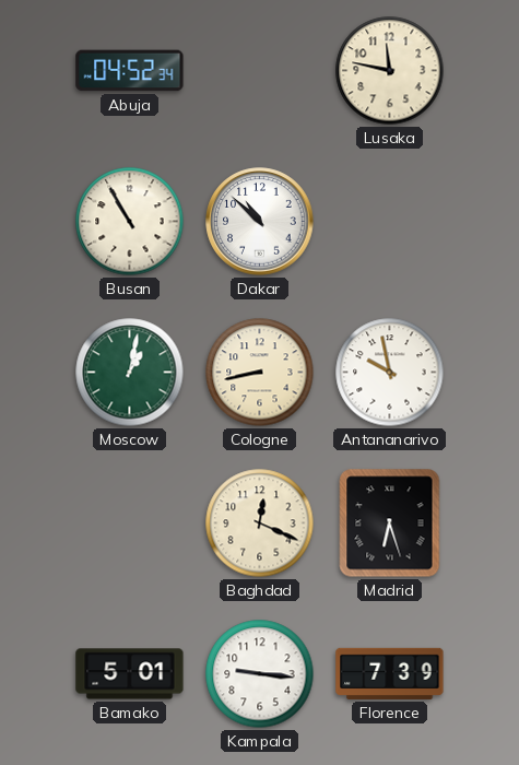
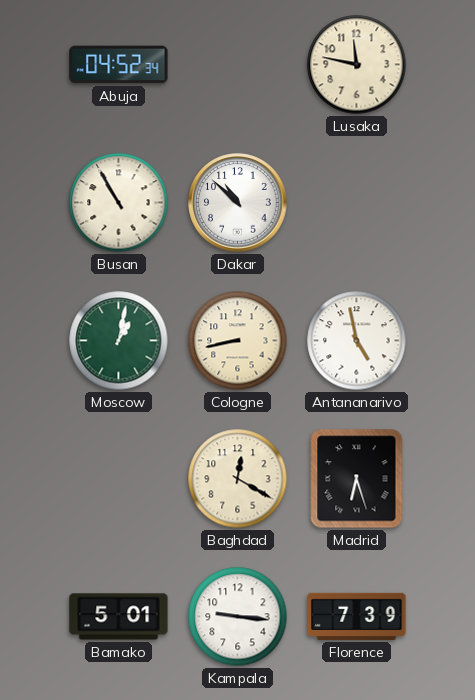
Antananarivo: 9:58 -> 4:58
Baghdad: 12:19 -> 12:20
